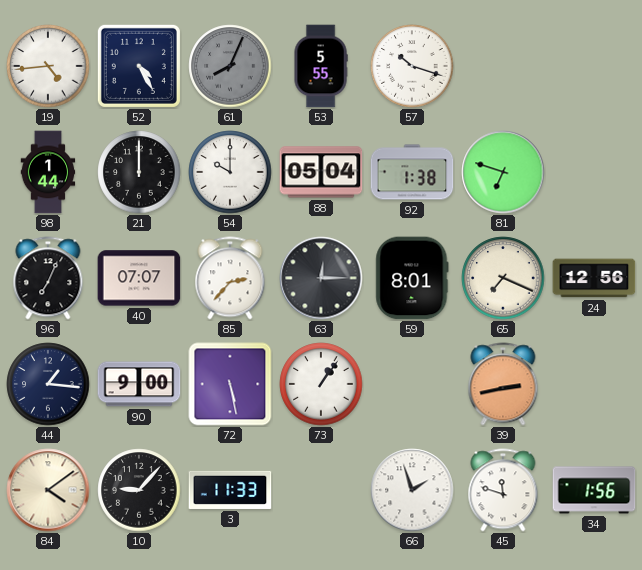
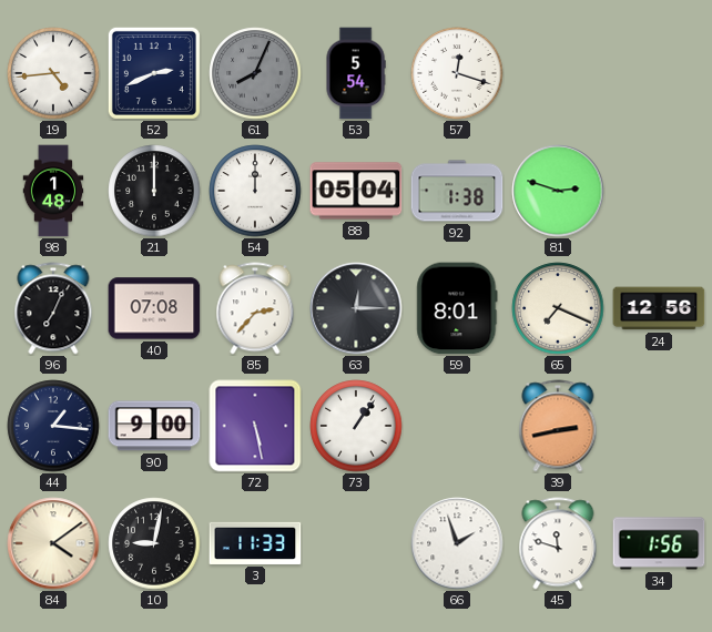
52: 4:25 -> 2:41
53: 5:55 -> 5:54
57: 10:18 -> 12:18
98: 1:44 -> 1:48
54: 10:00 -> 12:00
81: 6:48 -> 2:48
40: 07:07 -> 07:08
10: 9:07 -> 9:02
